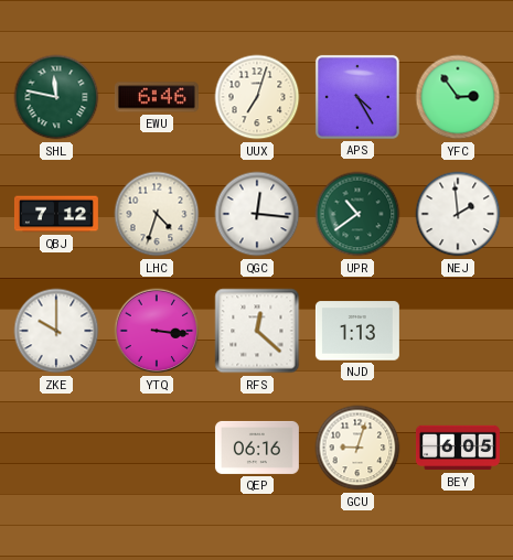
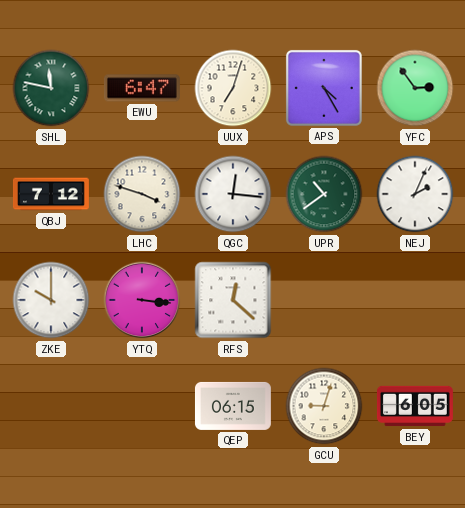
EWU: 6:46 -> 6:47
LHC: 4:33 -> 3:48
NEJ: 1:59 -> 2:04
NJD: 1:13 -> none
QEP: 06:16 -> 06:15
